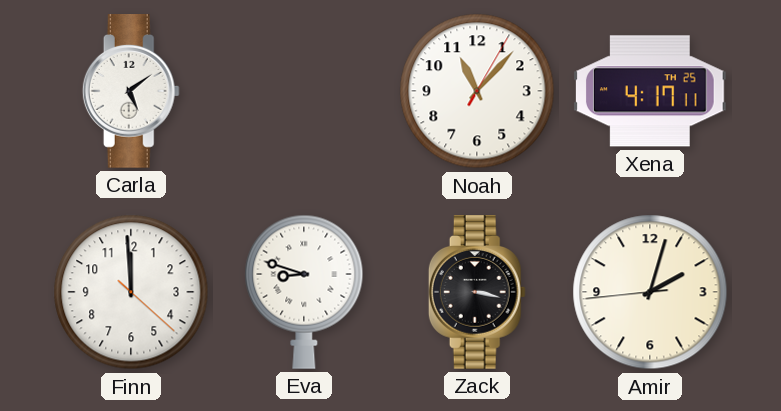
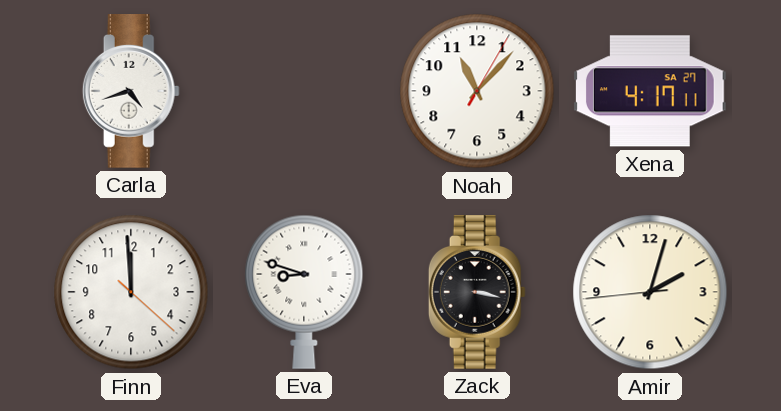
Carla: 5:09 -> 4:42
Xena date: TH 25 -> SA 27
